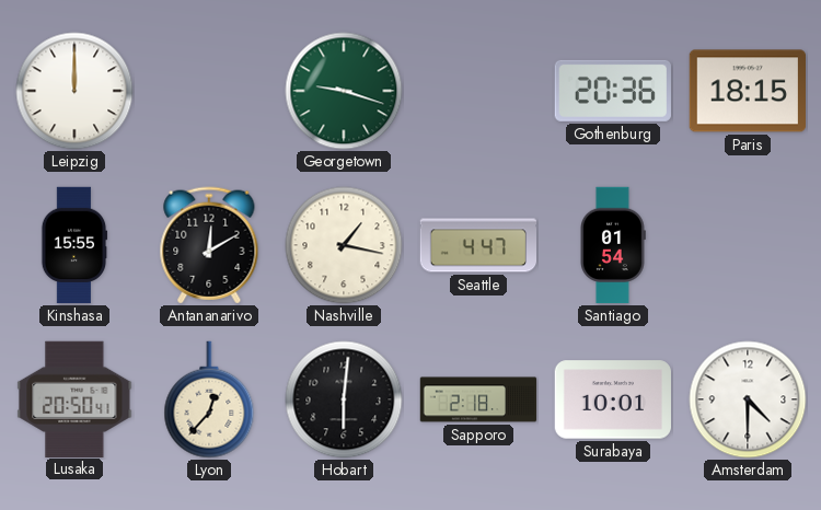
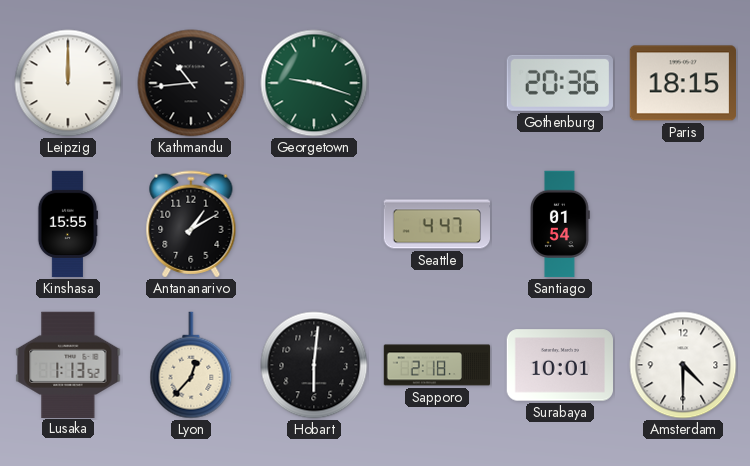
Kathmandu: none -> 10:44
Antananarivo: 12:10 -> 1:10
Nashville: 1:17 -> none
Lusaka: 20:50 -> 1:13
